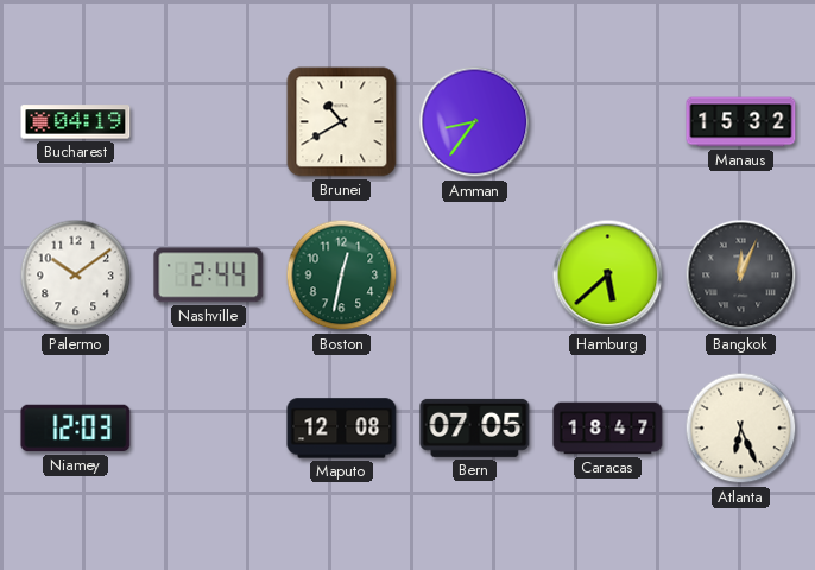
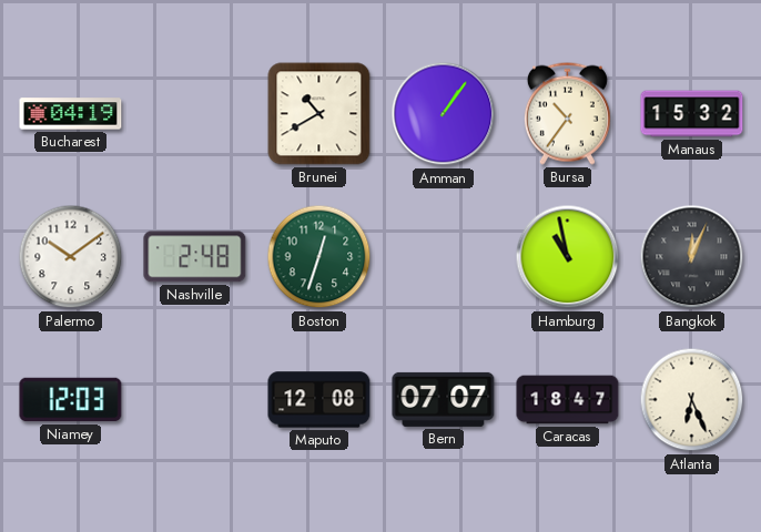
Amman: 8:36 -> 1:06
Bursa: none -> 10:36
Nashville: 2:44 -> 2:48
Boston: 12:32 -> 12:33
Hamburg: 5:38 -> 10:58
Bern: 07:05 -> 07:07
